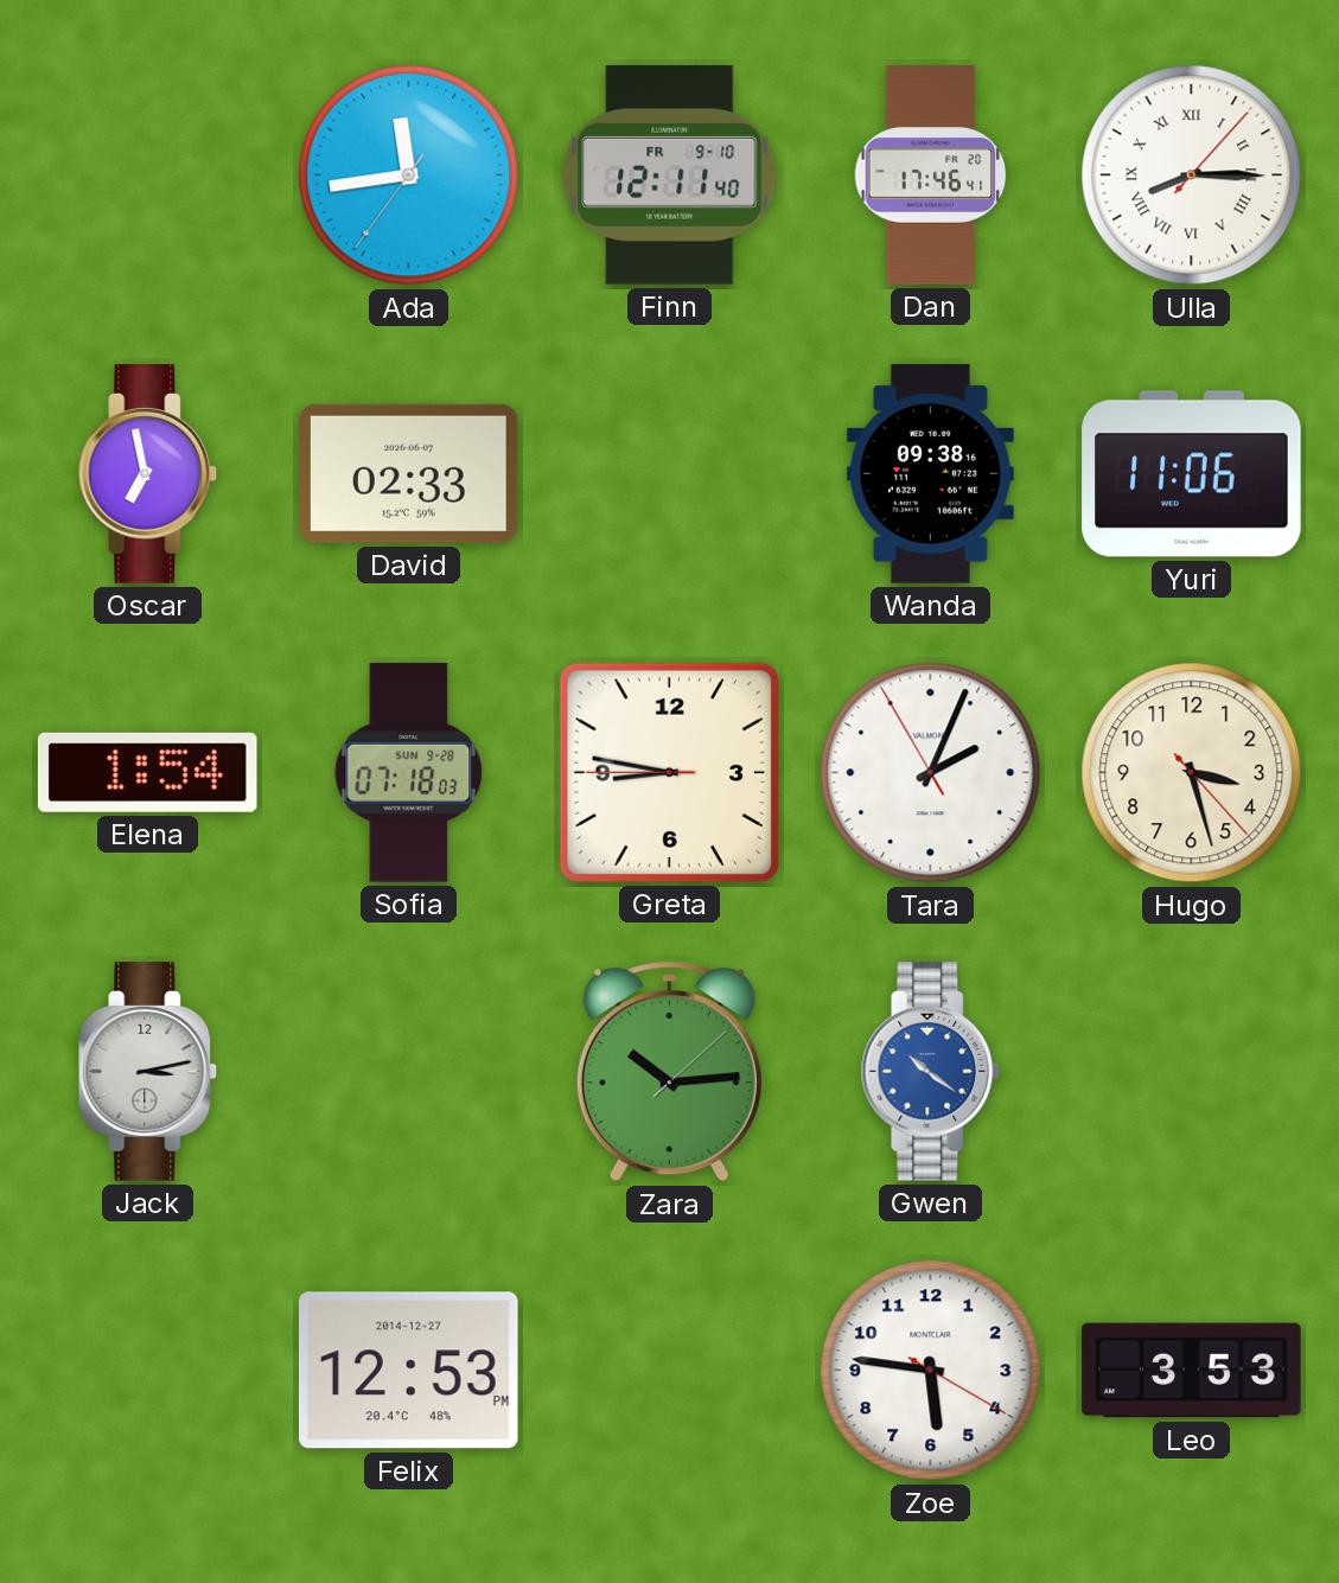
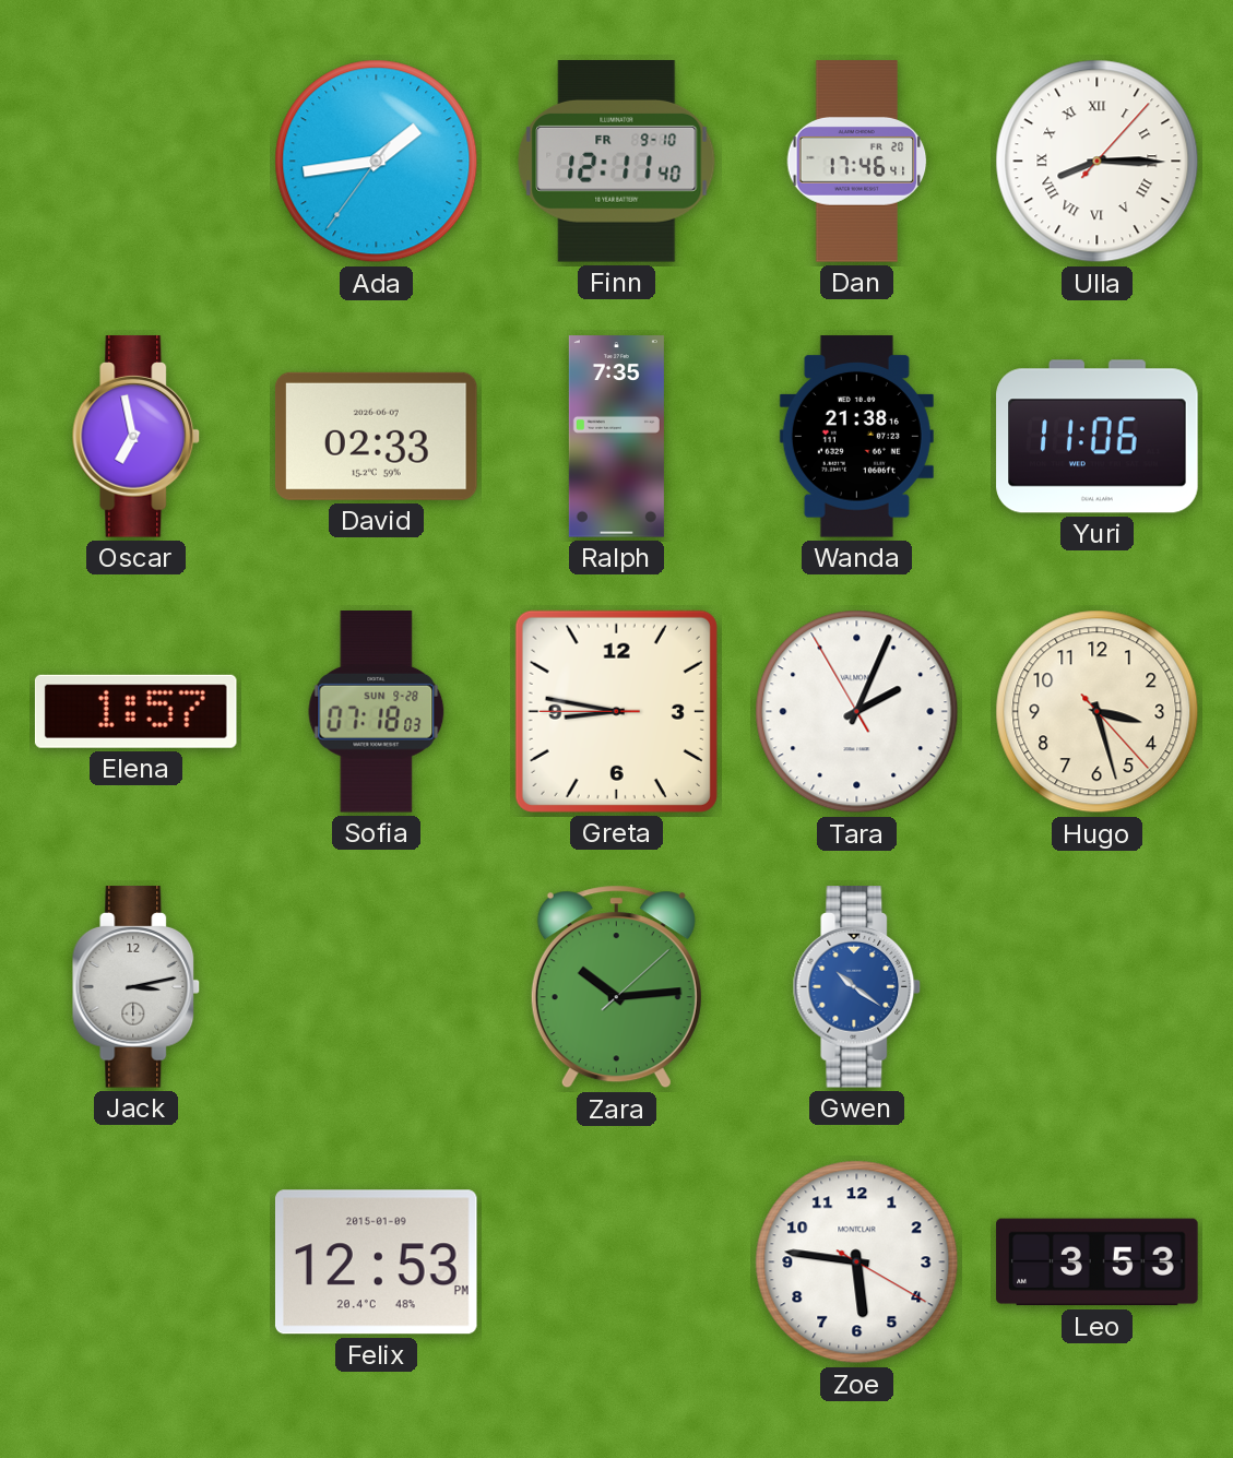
Ada: 11:43 -> 1:43
Ralph: none -> 7:35
Wanda: 09:38 -> 21:38
Elena: 1:54 -> 1:57
Felix date: 2014-12-27 -> 2015-01-09
